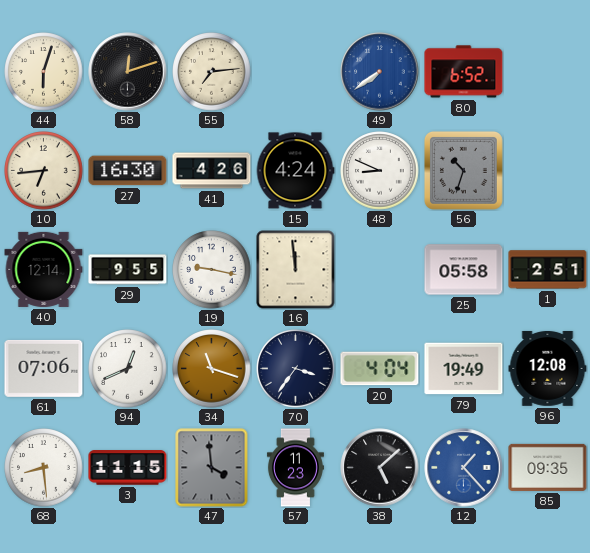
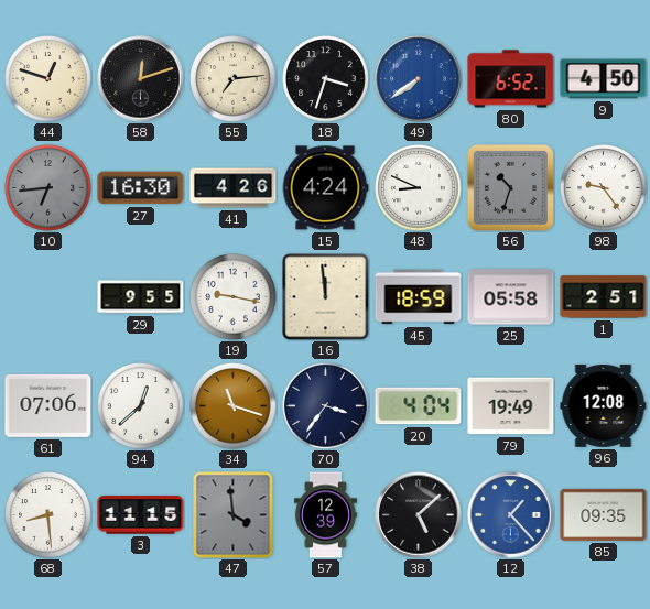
44: 6:03 -> 12:48
18: none -> 3:33
9: none -> 4:50
10 dial: cream -> grey
98: none -> 9:24
40: 12:14 -> none
45: none -> 18:59
94: 12:41 -> 12:38
57: 11:23 -> 12:39
